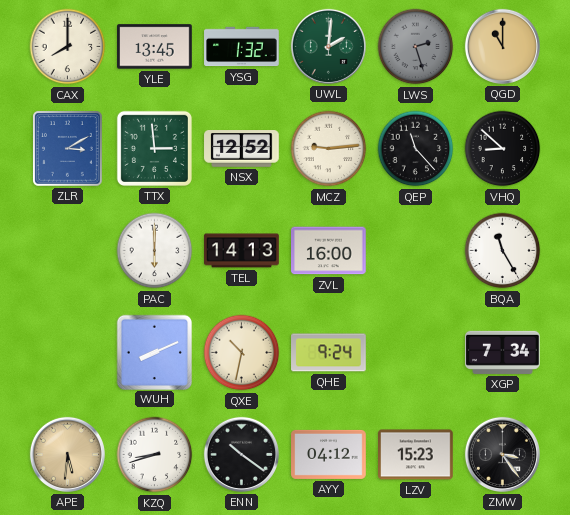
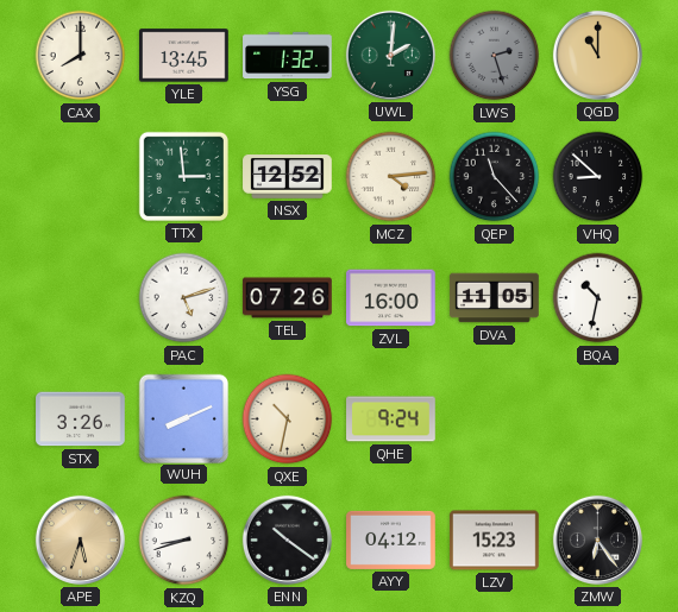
ZLR: 3:10 -> none
MCZ: 9:14 -> 4:14
PAC: 6:00 -> 5:12
TEL: 14:13 -> 07:26
DVA: none -> 11:05
BQA: 11:25 -> 10:32
STX: none -> 3:26
XGP: 7:34 -> none
APE: 5:31 -> 5:33
ZMW: 3:24 -> 6:24
